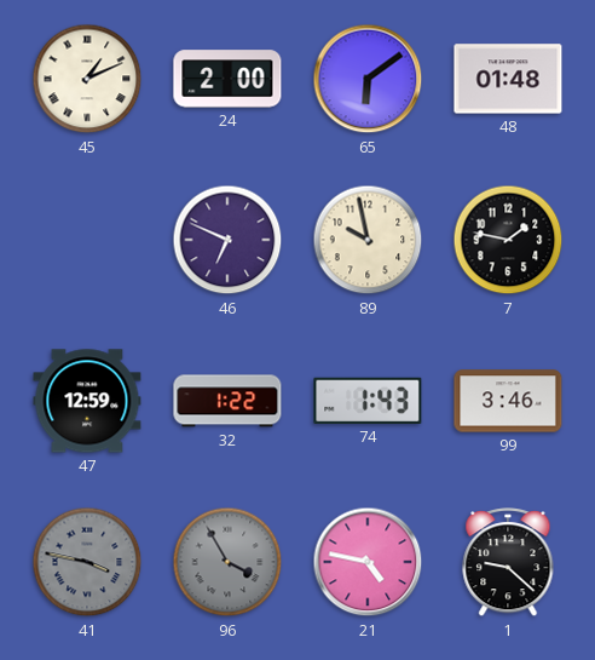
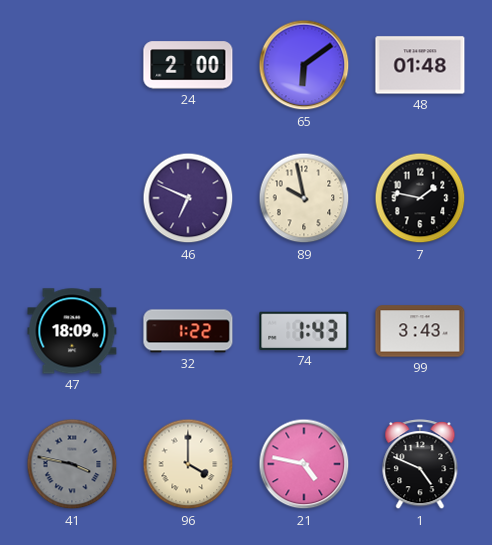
45: 1:11 -> none
47: 12:59 -> 18:09
99: 3:46 -> 3:43
96: 3:55 -> 4:00
96 dial: grey -> cream
1: 9:22 -> 4:49
